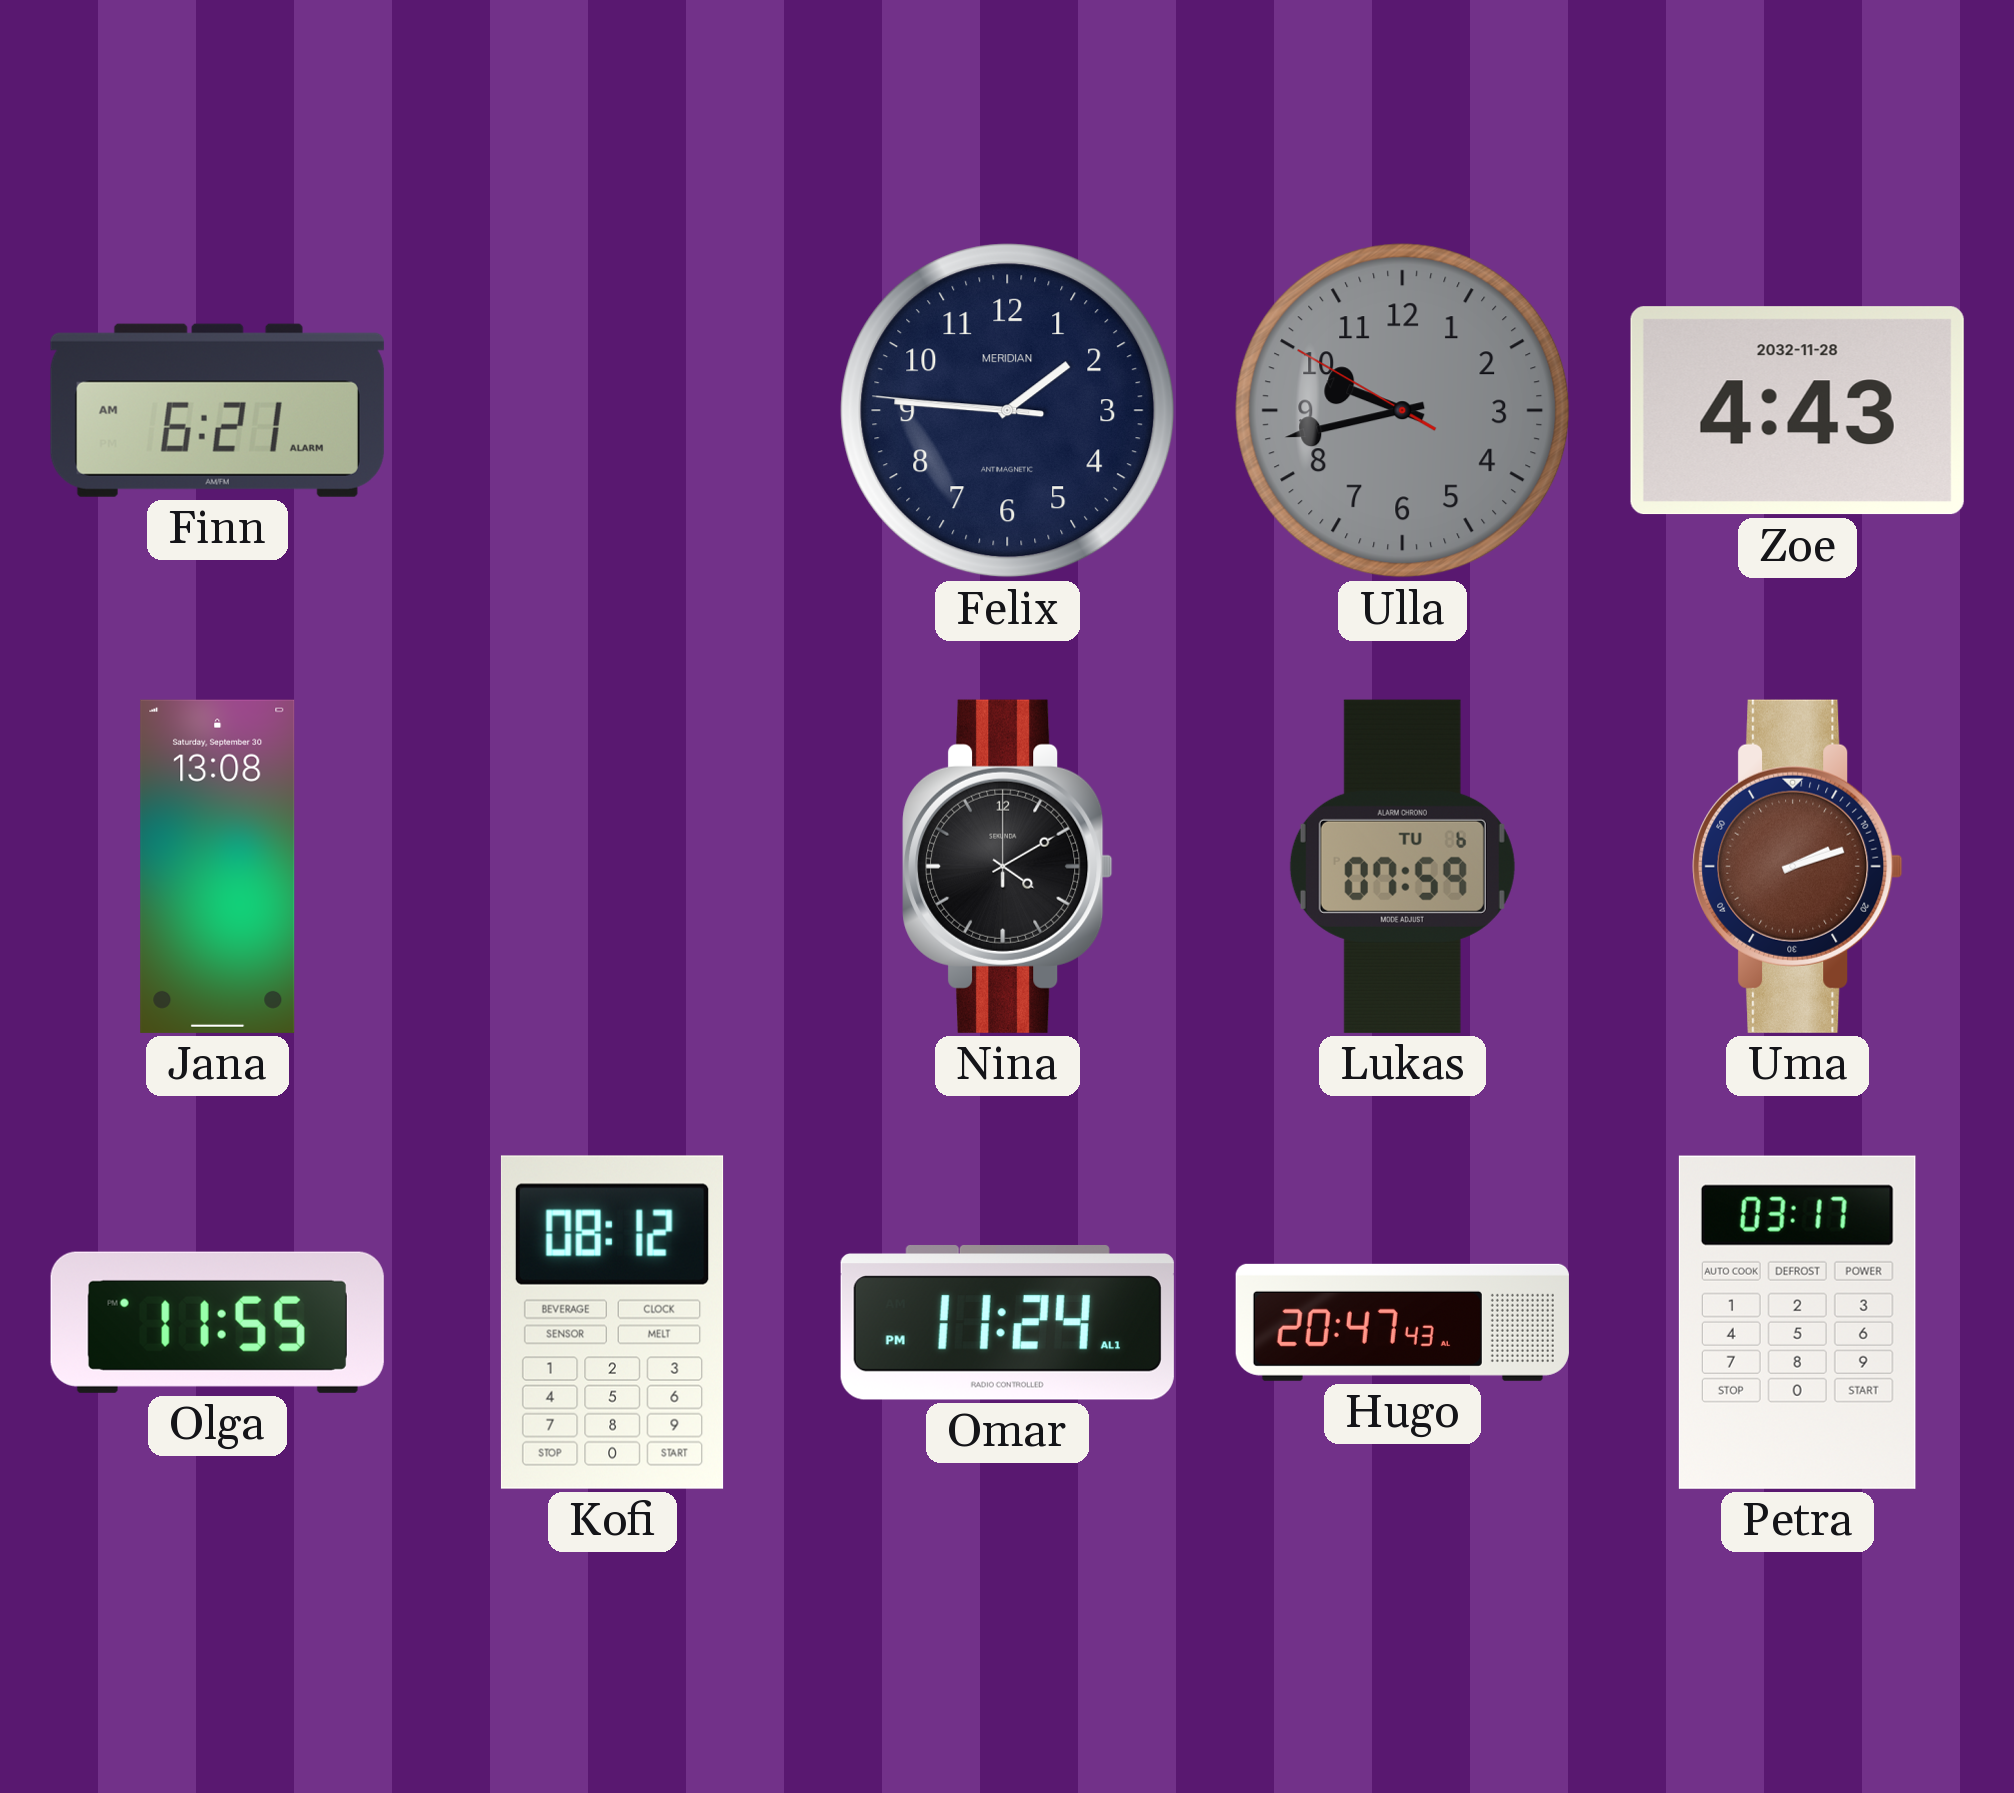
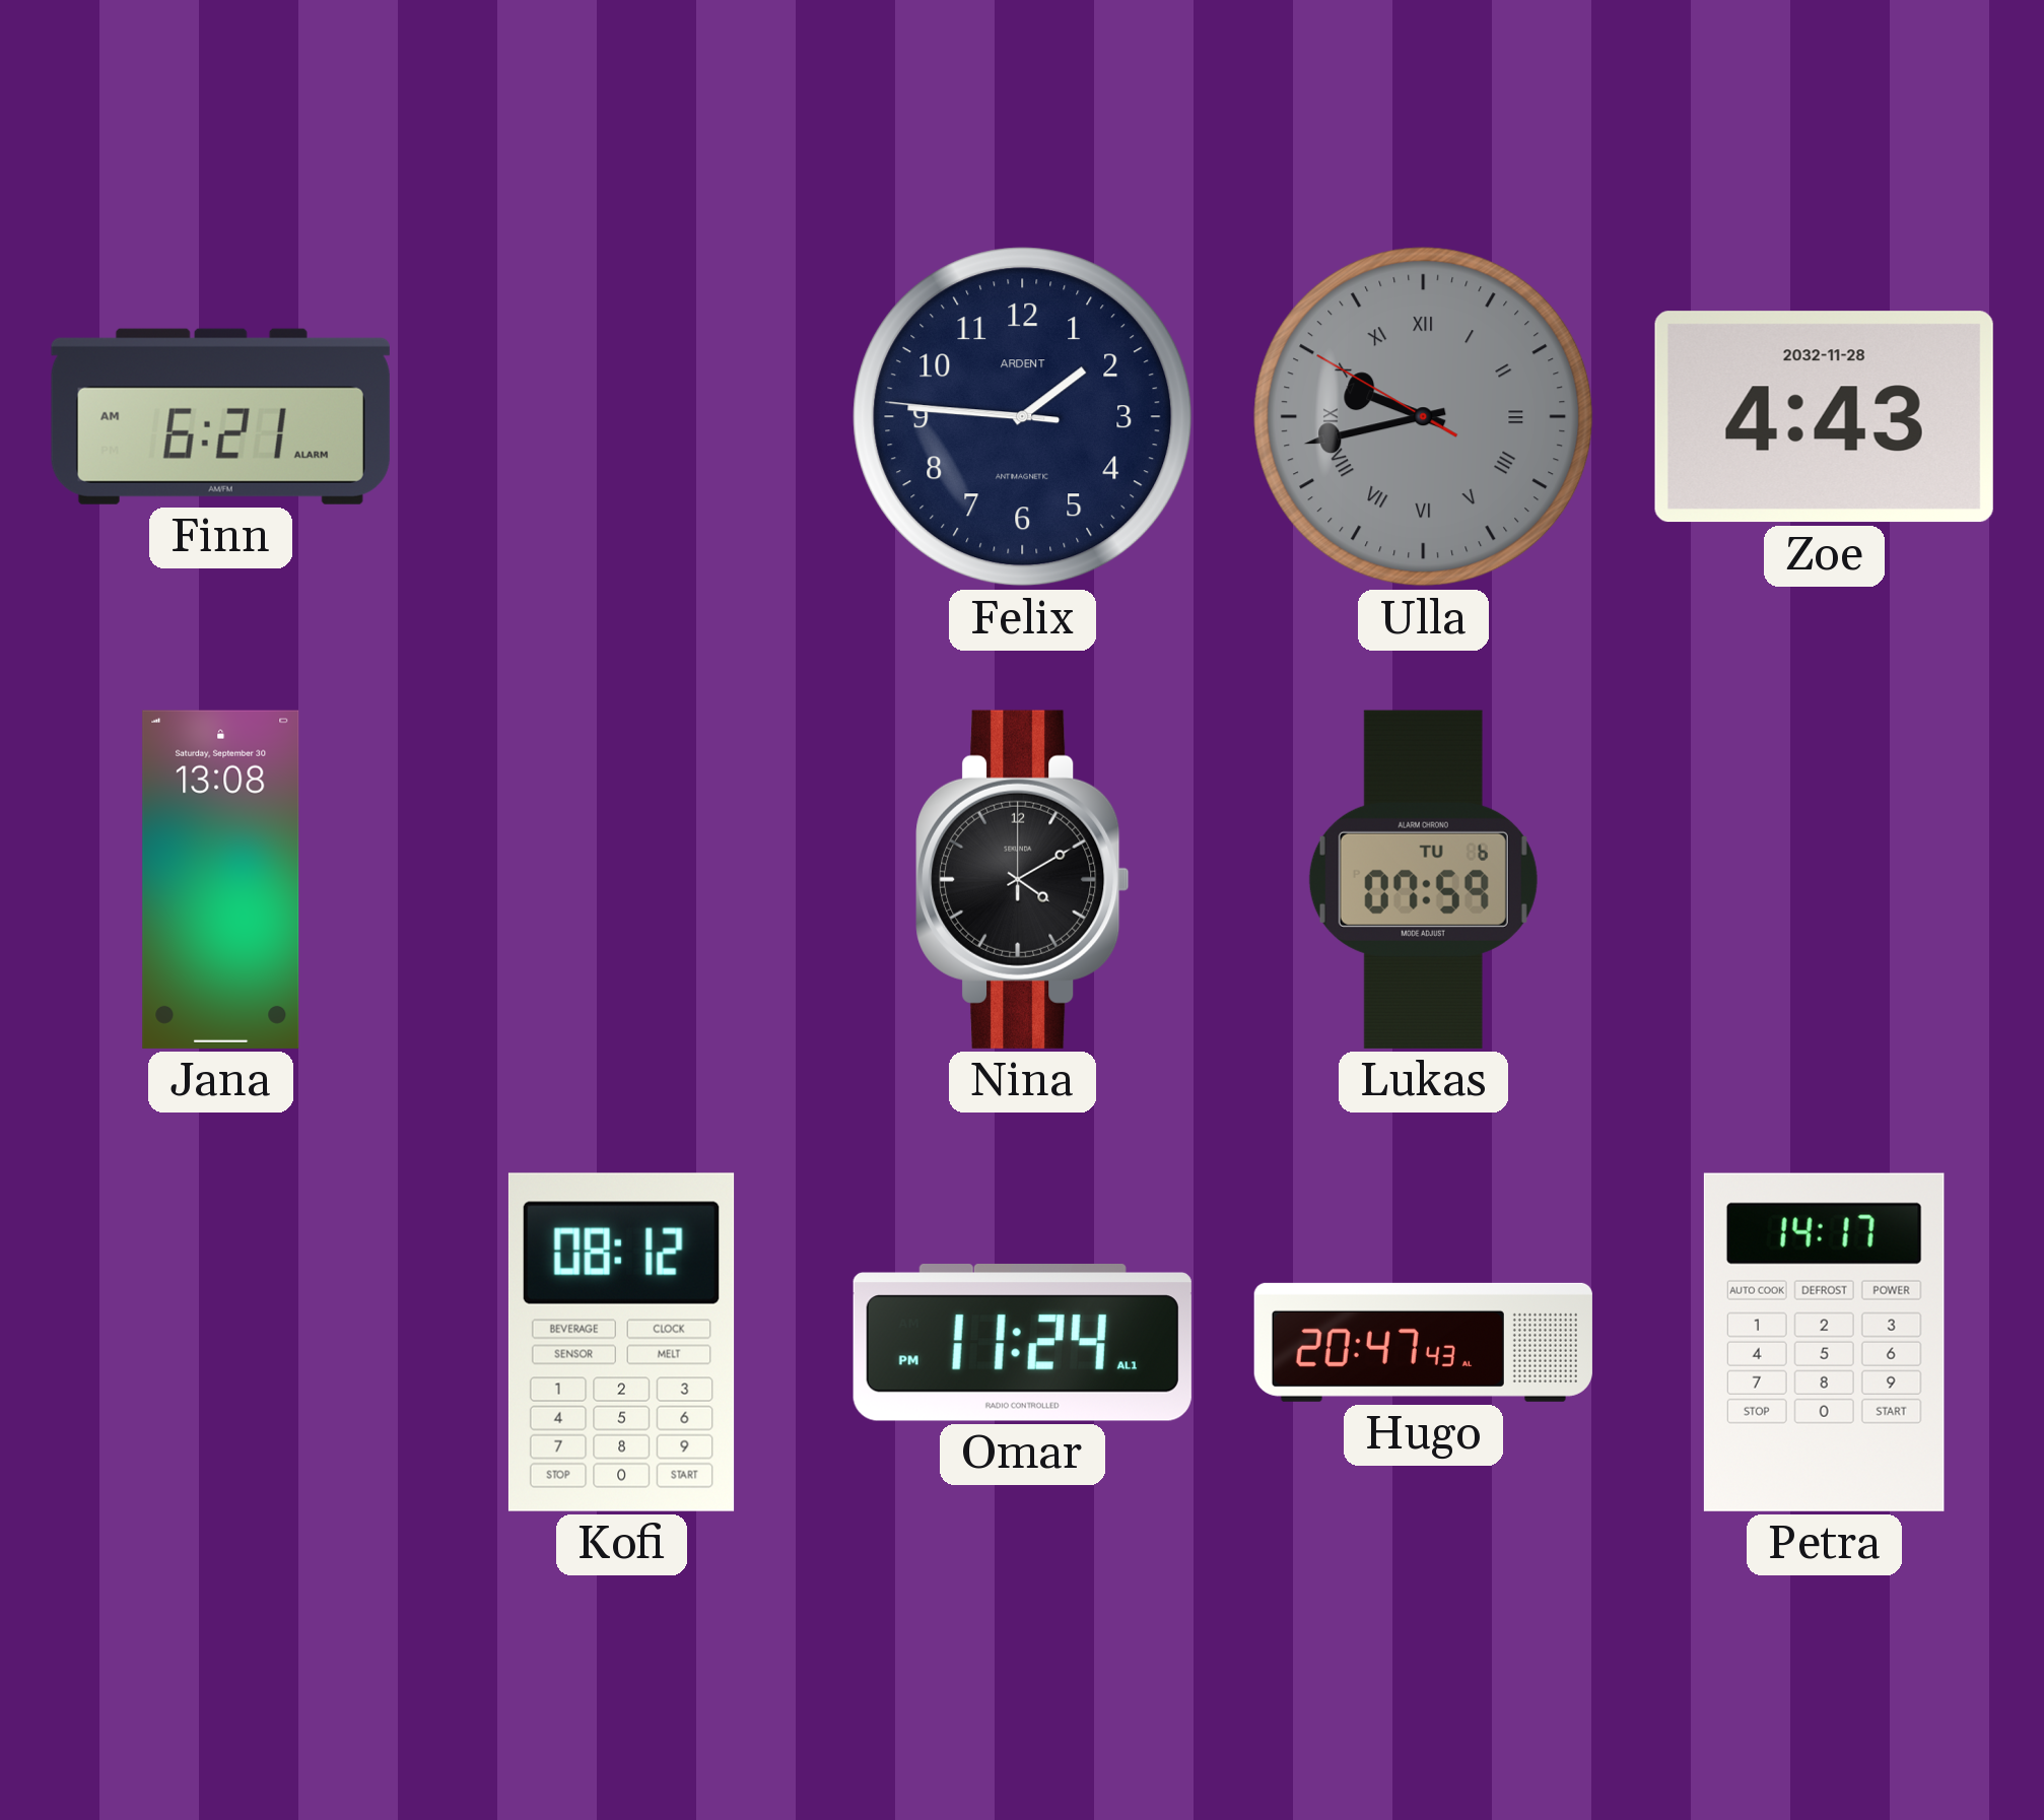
Felix brand: MERIDIAN -> ARDENT
Ulla numerals: Arabic -> Roman
Uma: 2:12 -> none
Olga: 11:55 -> none
Petra: 03:17 -> 14:17
